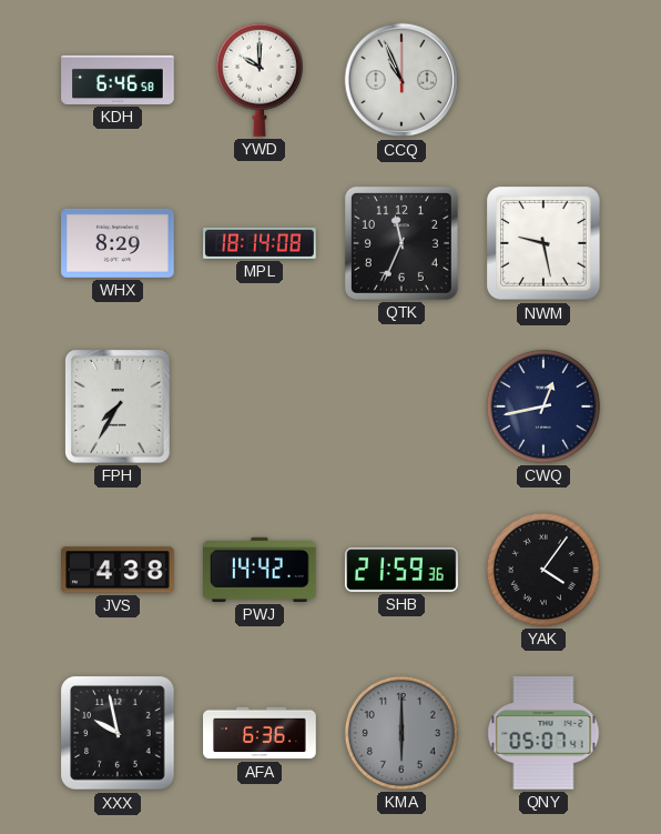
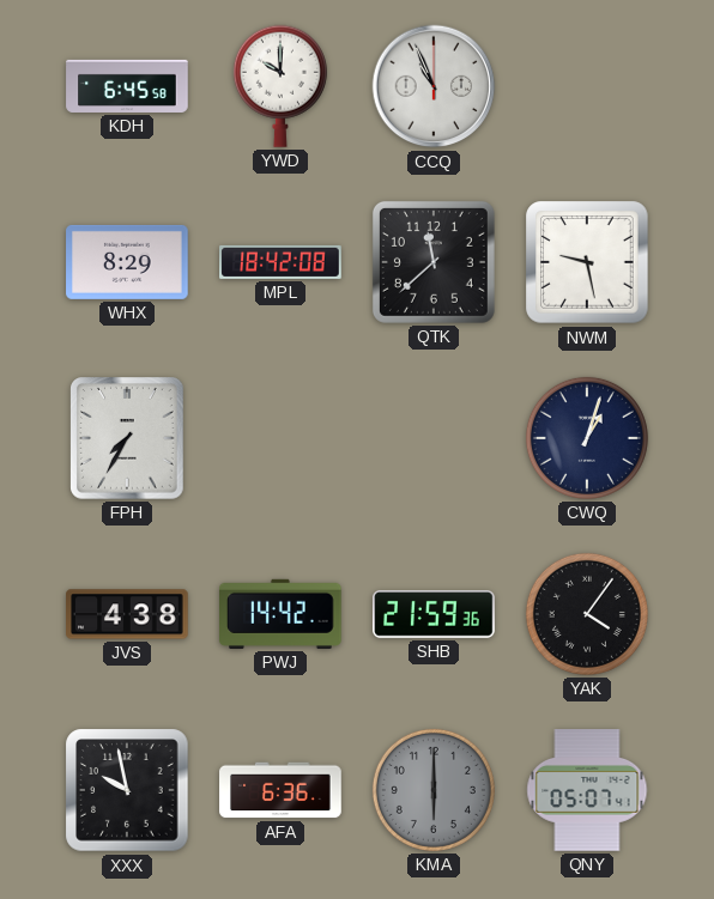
KDH: 6:46 -> 6:45
MPL: 18:14 -> 18:42
QTK: 11:34 -> 11:38
CWQ: 12:43 -> 1:03
